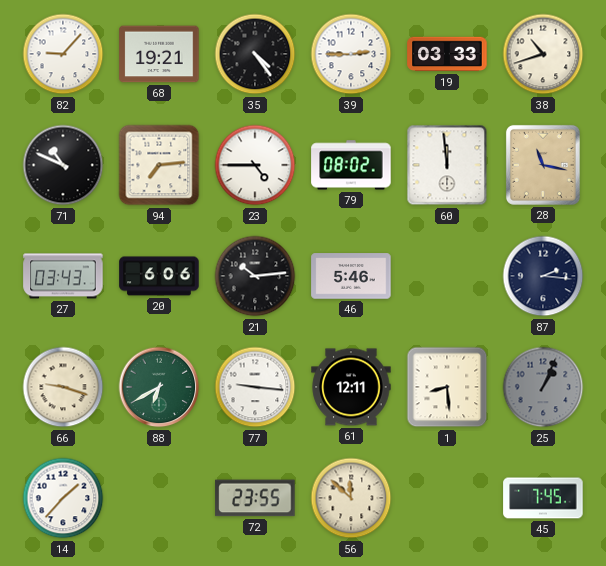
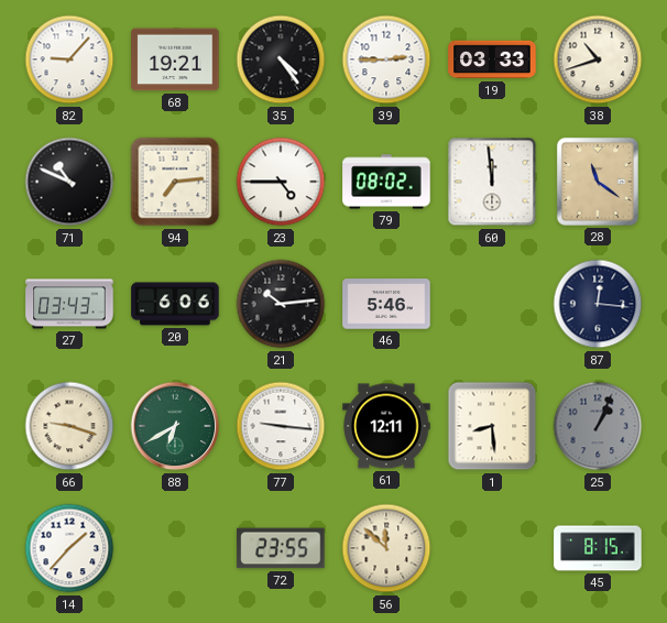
28: 11:17 -> 11:21
87: 2:16 -> 12:16
45: 7:45 -> 8:15
